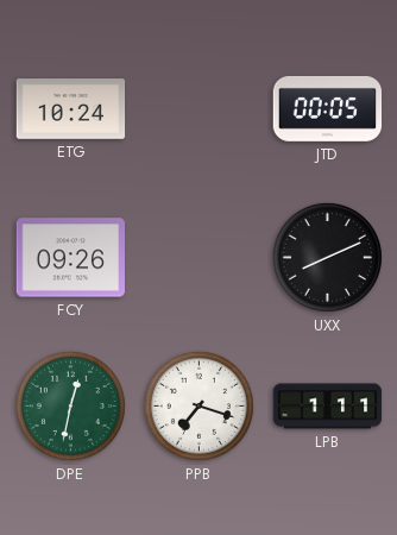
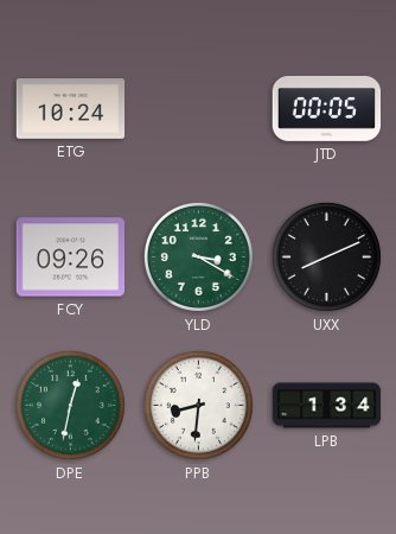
YLD: none -> 3:20
PPB: 7:18 -> 8:31
LPB: 1:11 -> 1:34
